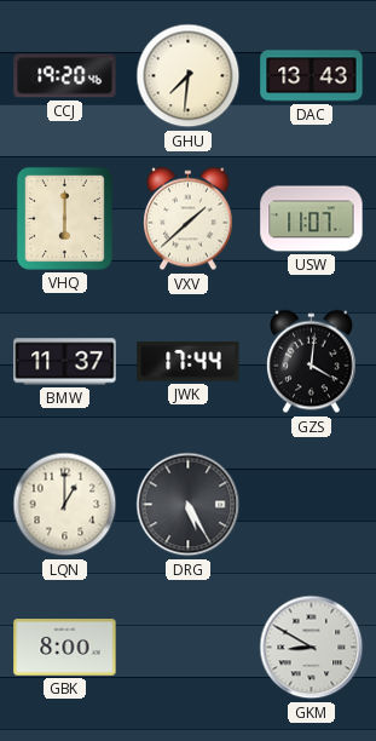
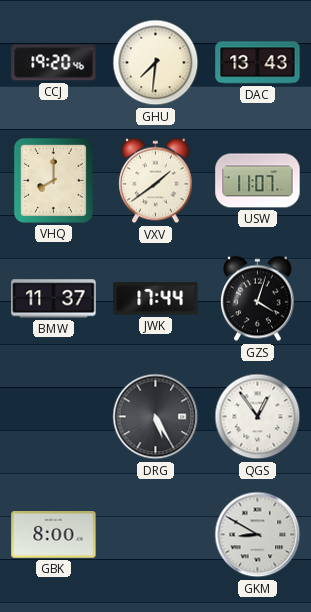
VHQ: 6:00 -> 8:00
VXV: 1:38 -> 1:39
GZS: 4:01 -> 4:03
LQN: 1:00 -> none
QGS: none -> 12:54
